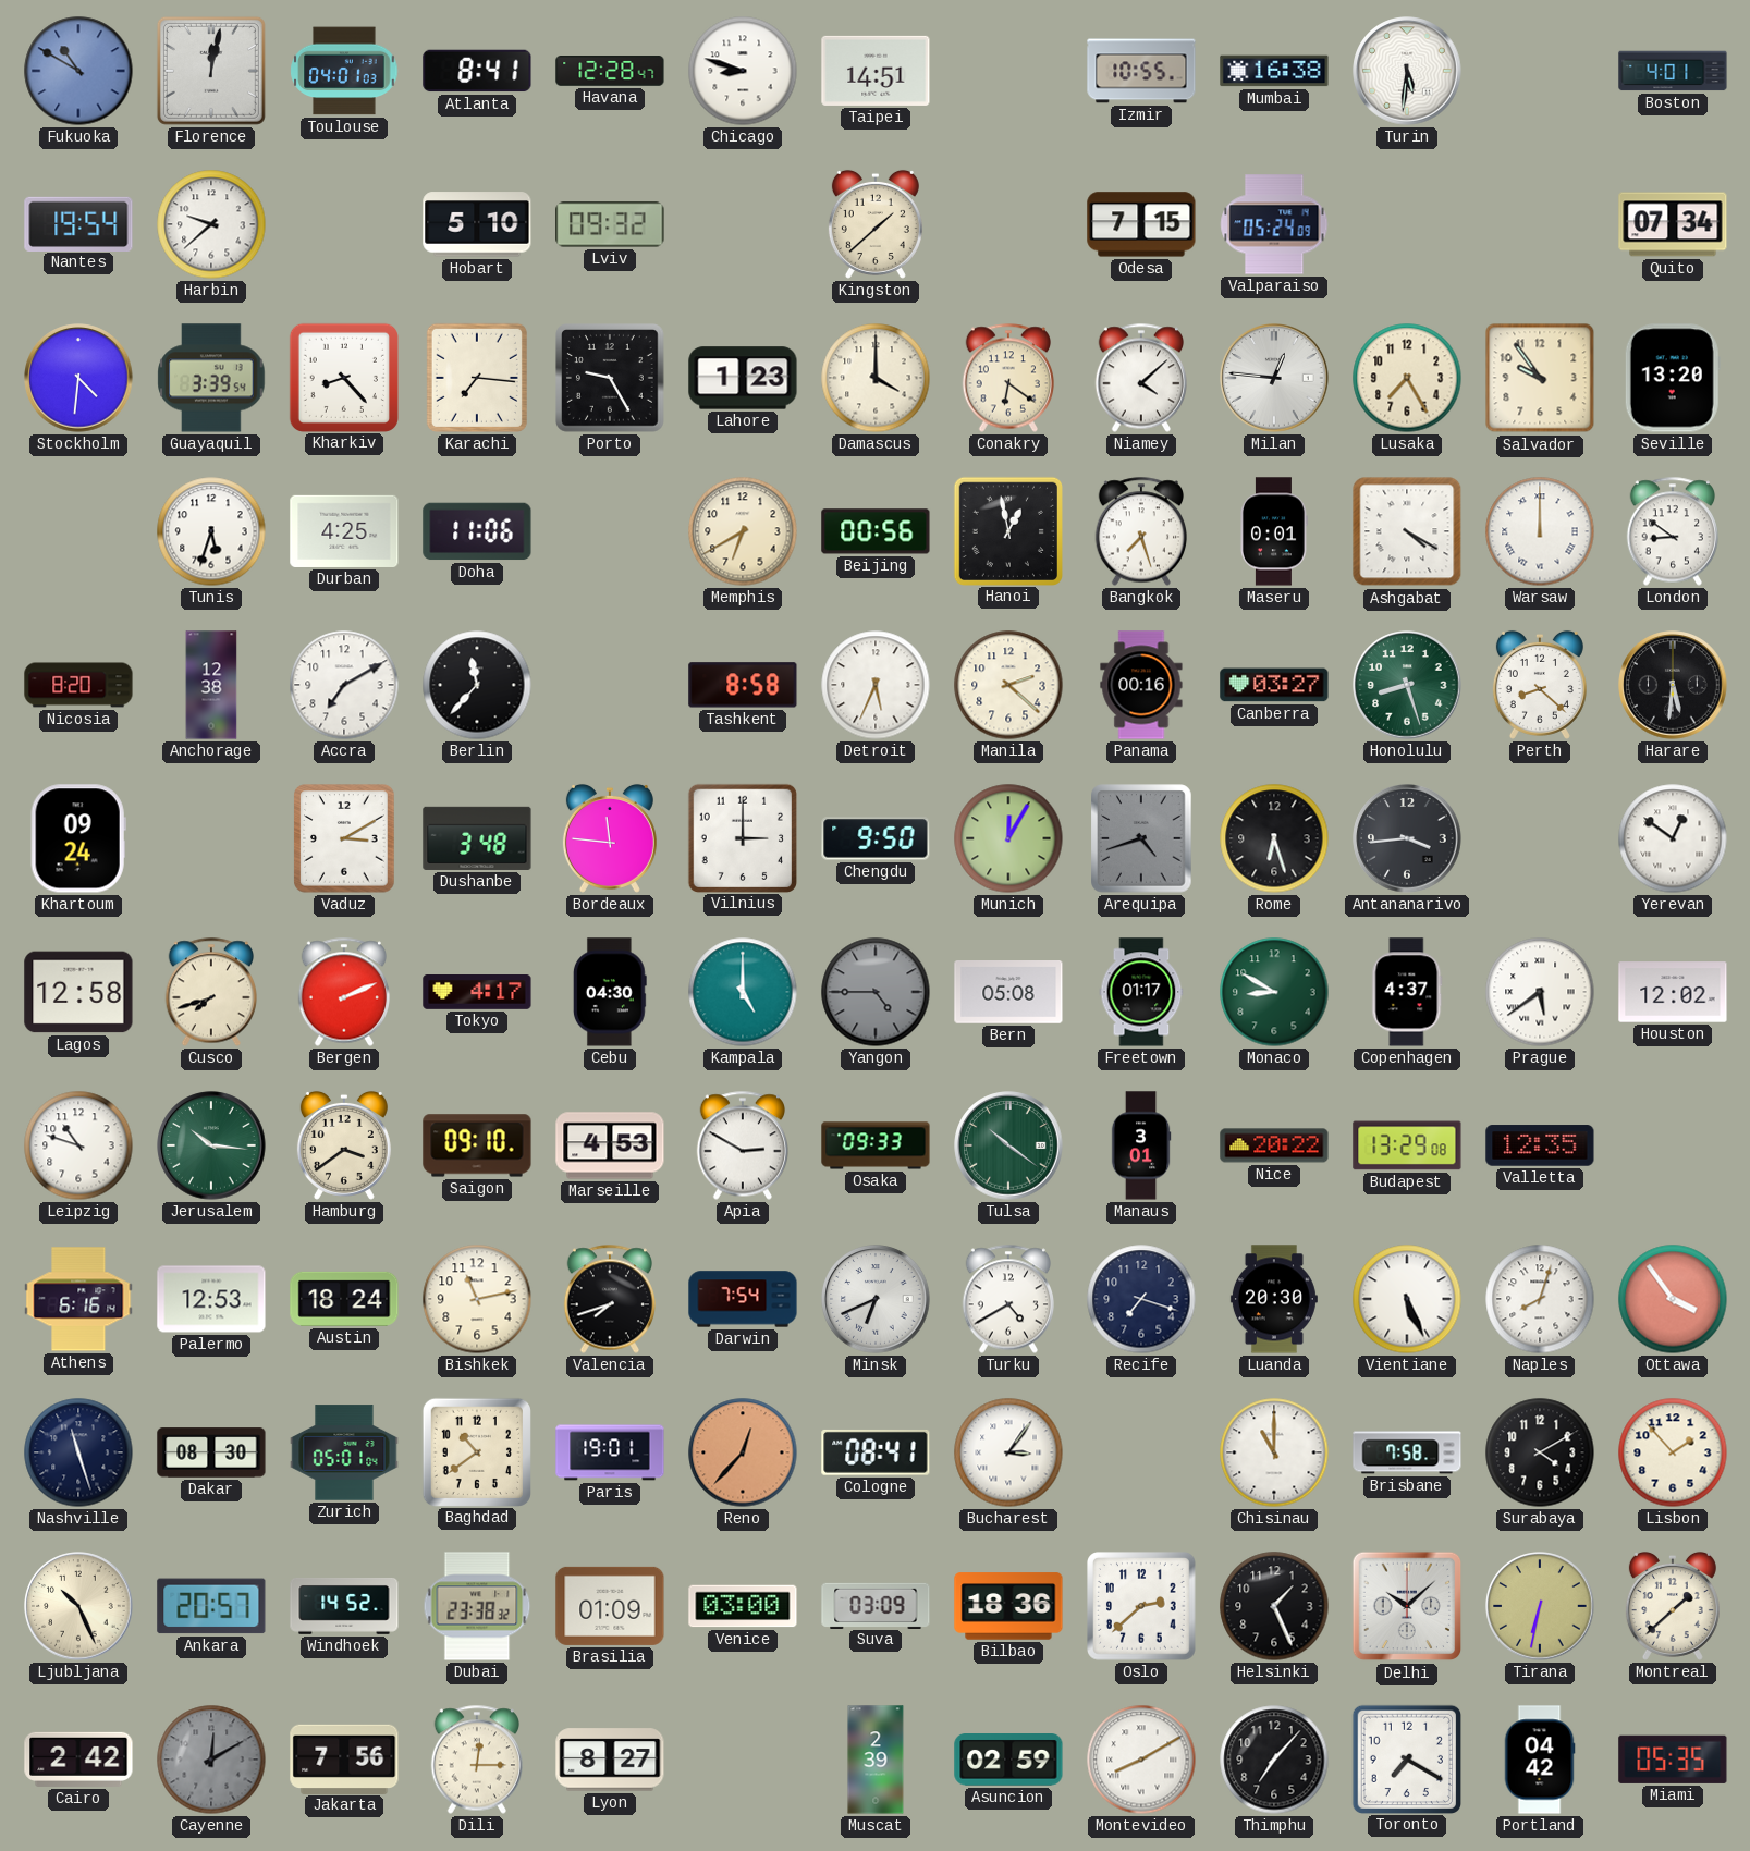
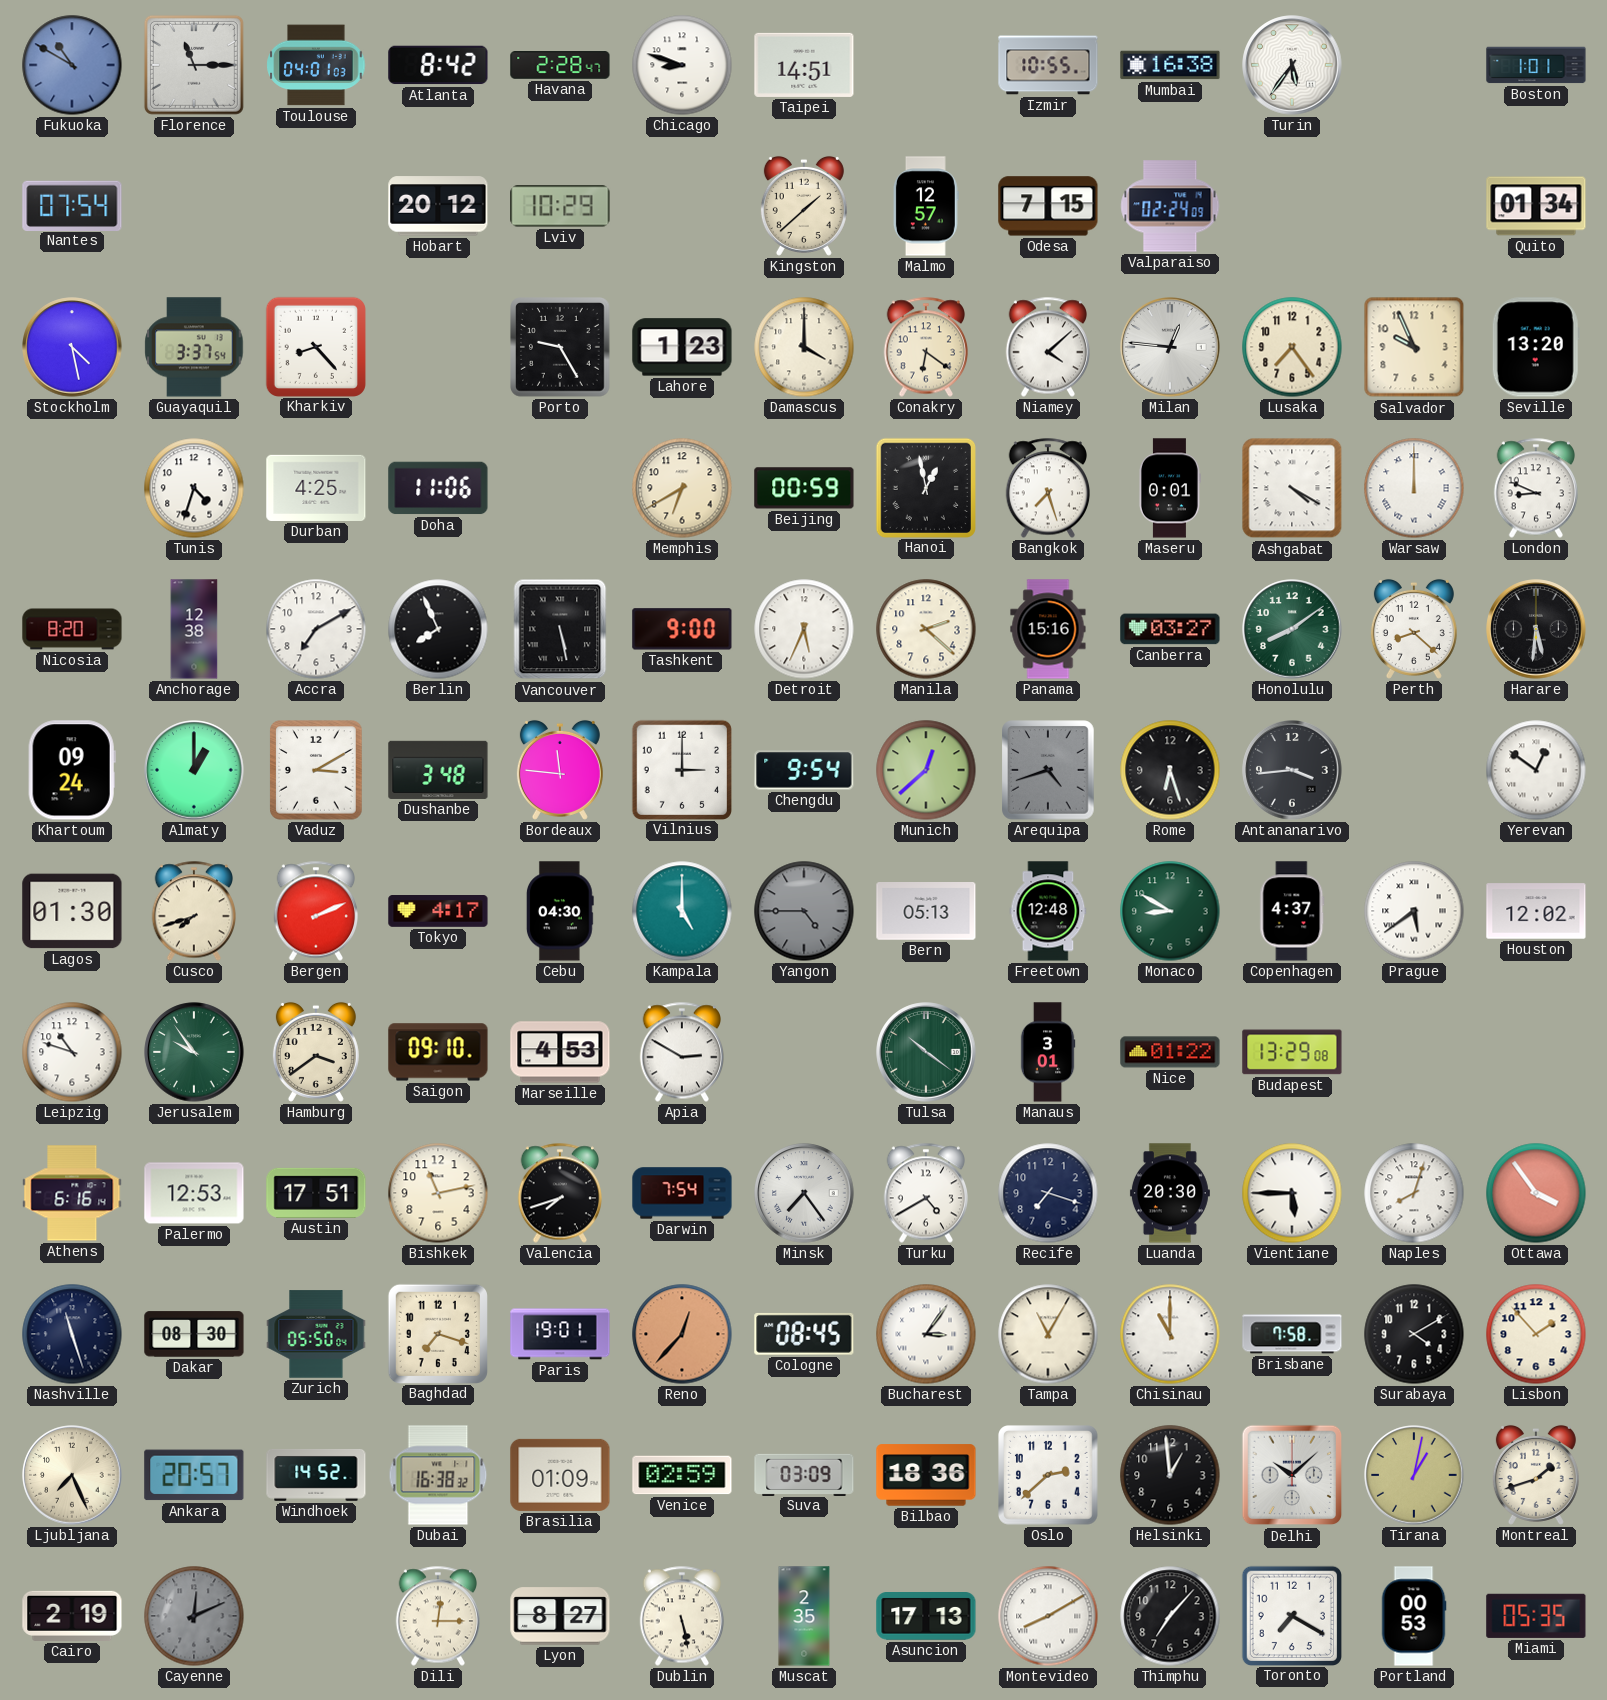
Florence: 12:02 -> 11:15
Atlanta: 8:41 -> 8:42
Havana: 12:28 -> 2:28
Turin: 5:31 -> 5:36
Boston: 4:01 -> 1:01
Nantes: 19:54 -> 07:54
Harbin: 9:38 -> none
Hobart: 5:10 -> 20:12
Lviv: 09:32 -> 10:29
Malmo: none -> 12:57
Valparaiso: 05:24 -> 02:24
Quito: 07:34 -> 01:34
Stockholm: 4:31 -> 4:28
Guayaquil: 3:39 -> 3:37
Karachi: 7:16 -> none
Lusaka: 7:25 -> 7:24
Salvador: 9:54 -> 9:56
Tunis: 5:33 -> 4:33
Beijing: 00:56 -> 00:59
London: 8:51 -> 8:49
Berlin: 11:37 -> 7:56
Vancouver: none -> 5:28
Tashkent: 8:58 -> 9:00
Panama: 00:16 -> 15:16
Honolulu: 8:27 -> 8:09
Almaty: none -> 1:00
Chengdu: 9:50 -> 9:54
Munich: 12:05 -> 12:38
Lagos: 12:58 -> 01:30
Bern: 05:08 -> 05:13
Freetown: 01:17 -> 12:48
Jerusalem: 10:16 -> 9:54
Osaka: 09:33 -> none
Nice: 20:22 -> 01:22
Valletta: 12:35 -> none
Austin: 18:24 -> 17:51
Minsk: 6:41 -> 7:24
Vientiane: 5:26 -> 5:45
Zurich: 05:01 -> 05:50
Baghdad: 10:39 -> 7:18
Cologne: 08:41 -> 08:45
Tampa: none -> 11:05
Ljubljana: 10:26 -> 7:26
Dubai: 23:38 -> 16:38
Venice: 03:00 -> 02:59
Helsinki: 1:26 -> 12:59
Tirana: 6:32 -> 1:02
Montreal: 1:38 -> 1:42
Cairo: 2:42 -> 2:19
Cayenne: 12:10 -> 12:11
Jakarta: 7:56 -> none
Dublin: none -> 5:28
Muscat: 2:39 -> 2:35
Asuncion: 02:59 -> 17:13
Portland: 04:42 -> 00:53
